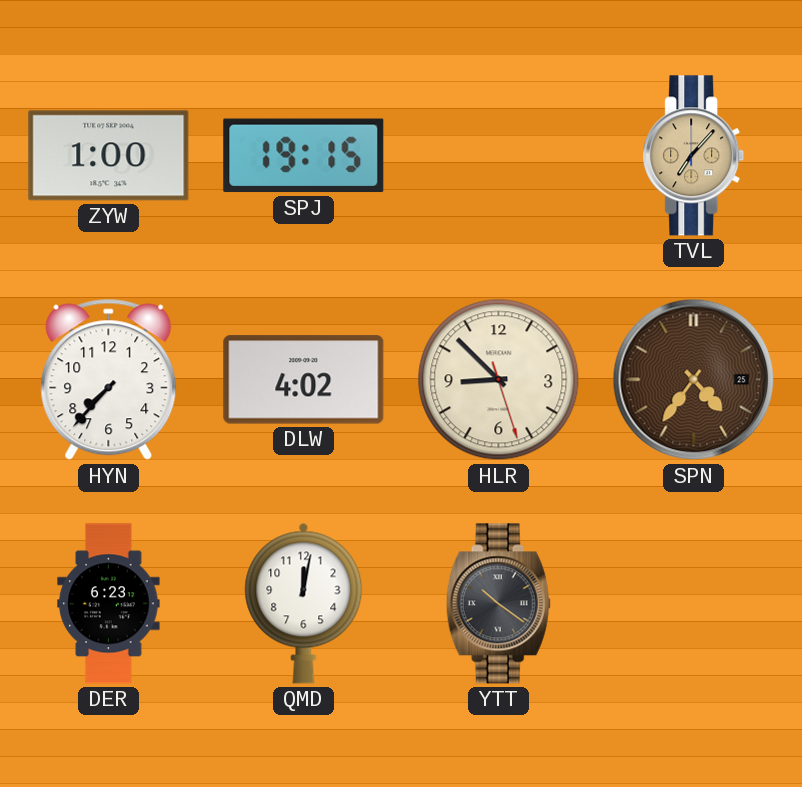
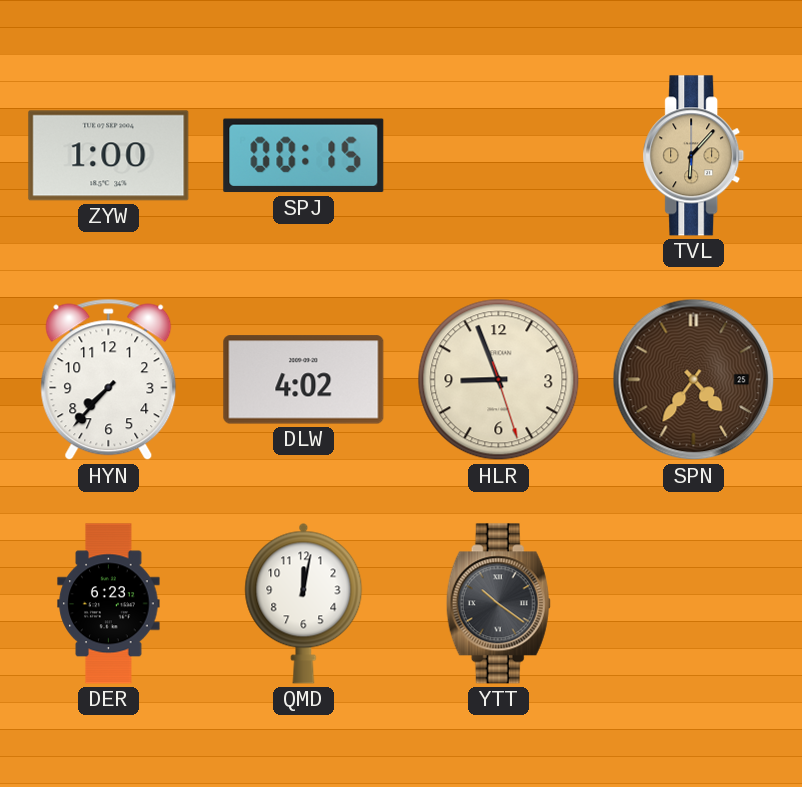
SPJ: 19:15 -> 00:15
TVL: 7:07 -> 6:07
HLR: 8:52 -> 8:56
